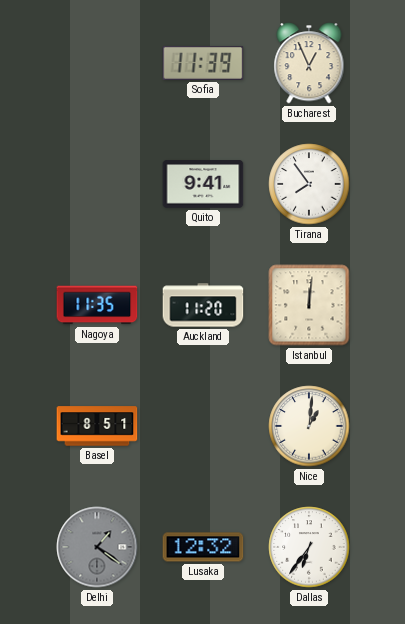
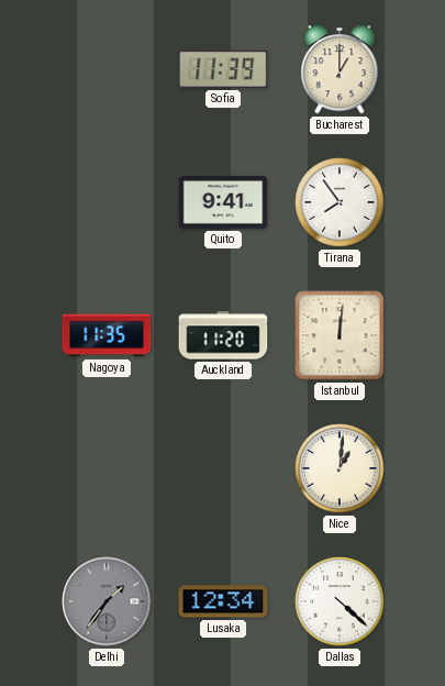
Bucharest: 12:56 -> 1:00
Basel: 8:51 -> none
Delhi: 1:21 -> 1:36
Lusaka: 12:32 -> 12:34
Dallas: 6:36 -> 4:22
